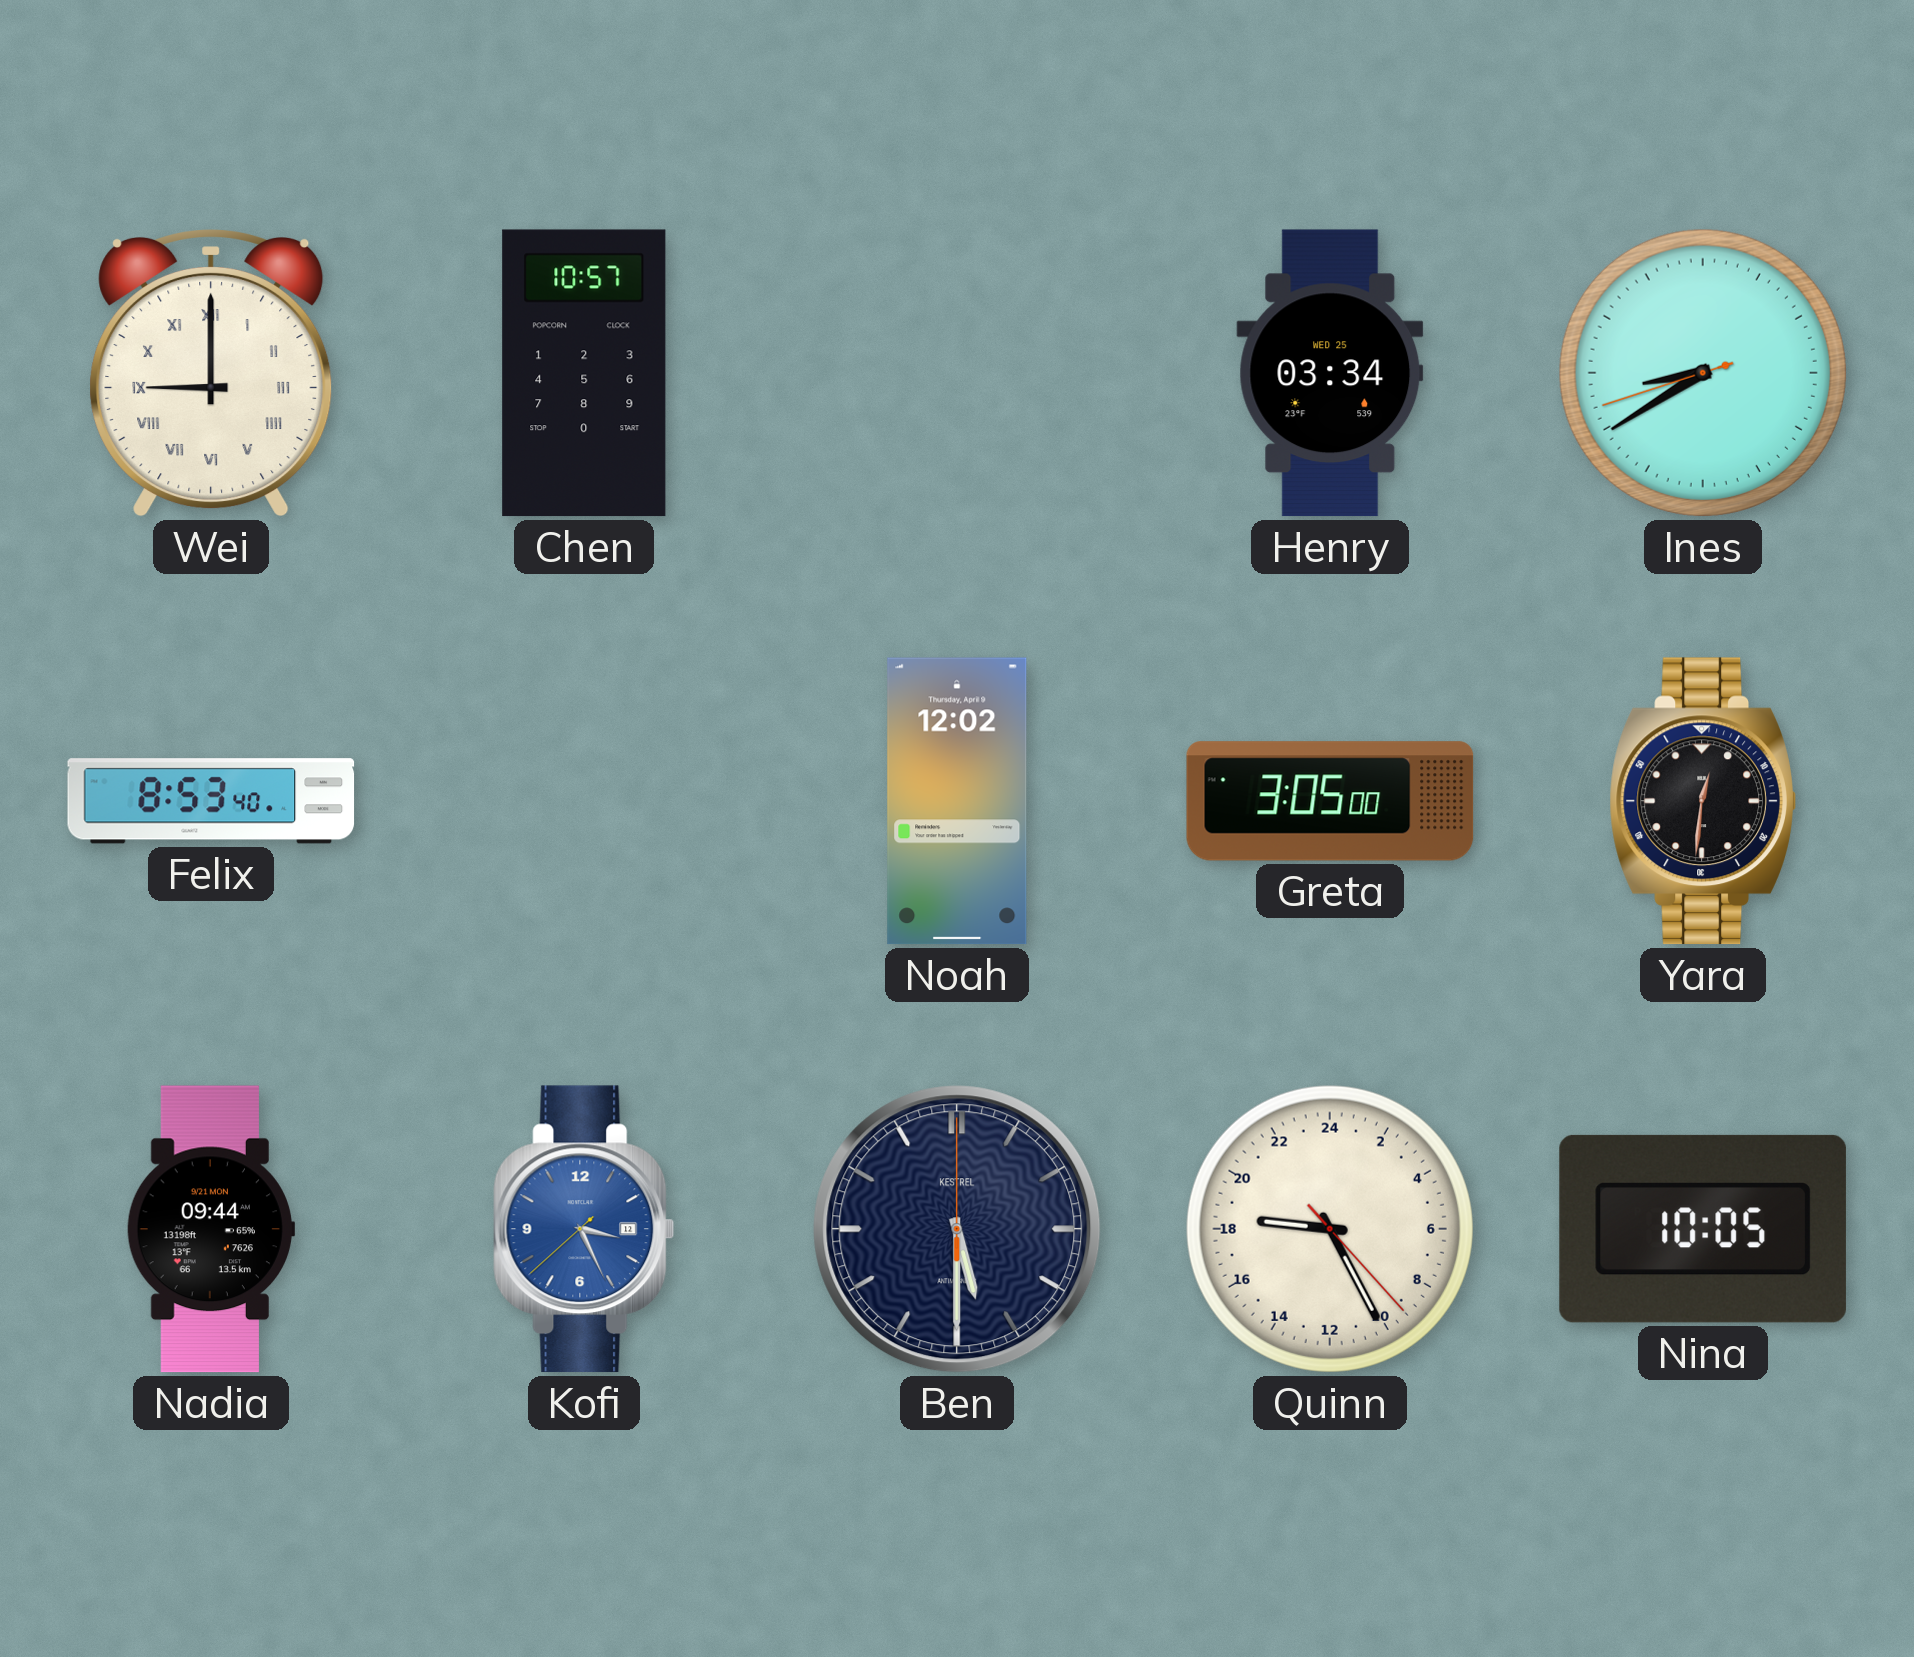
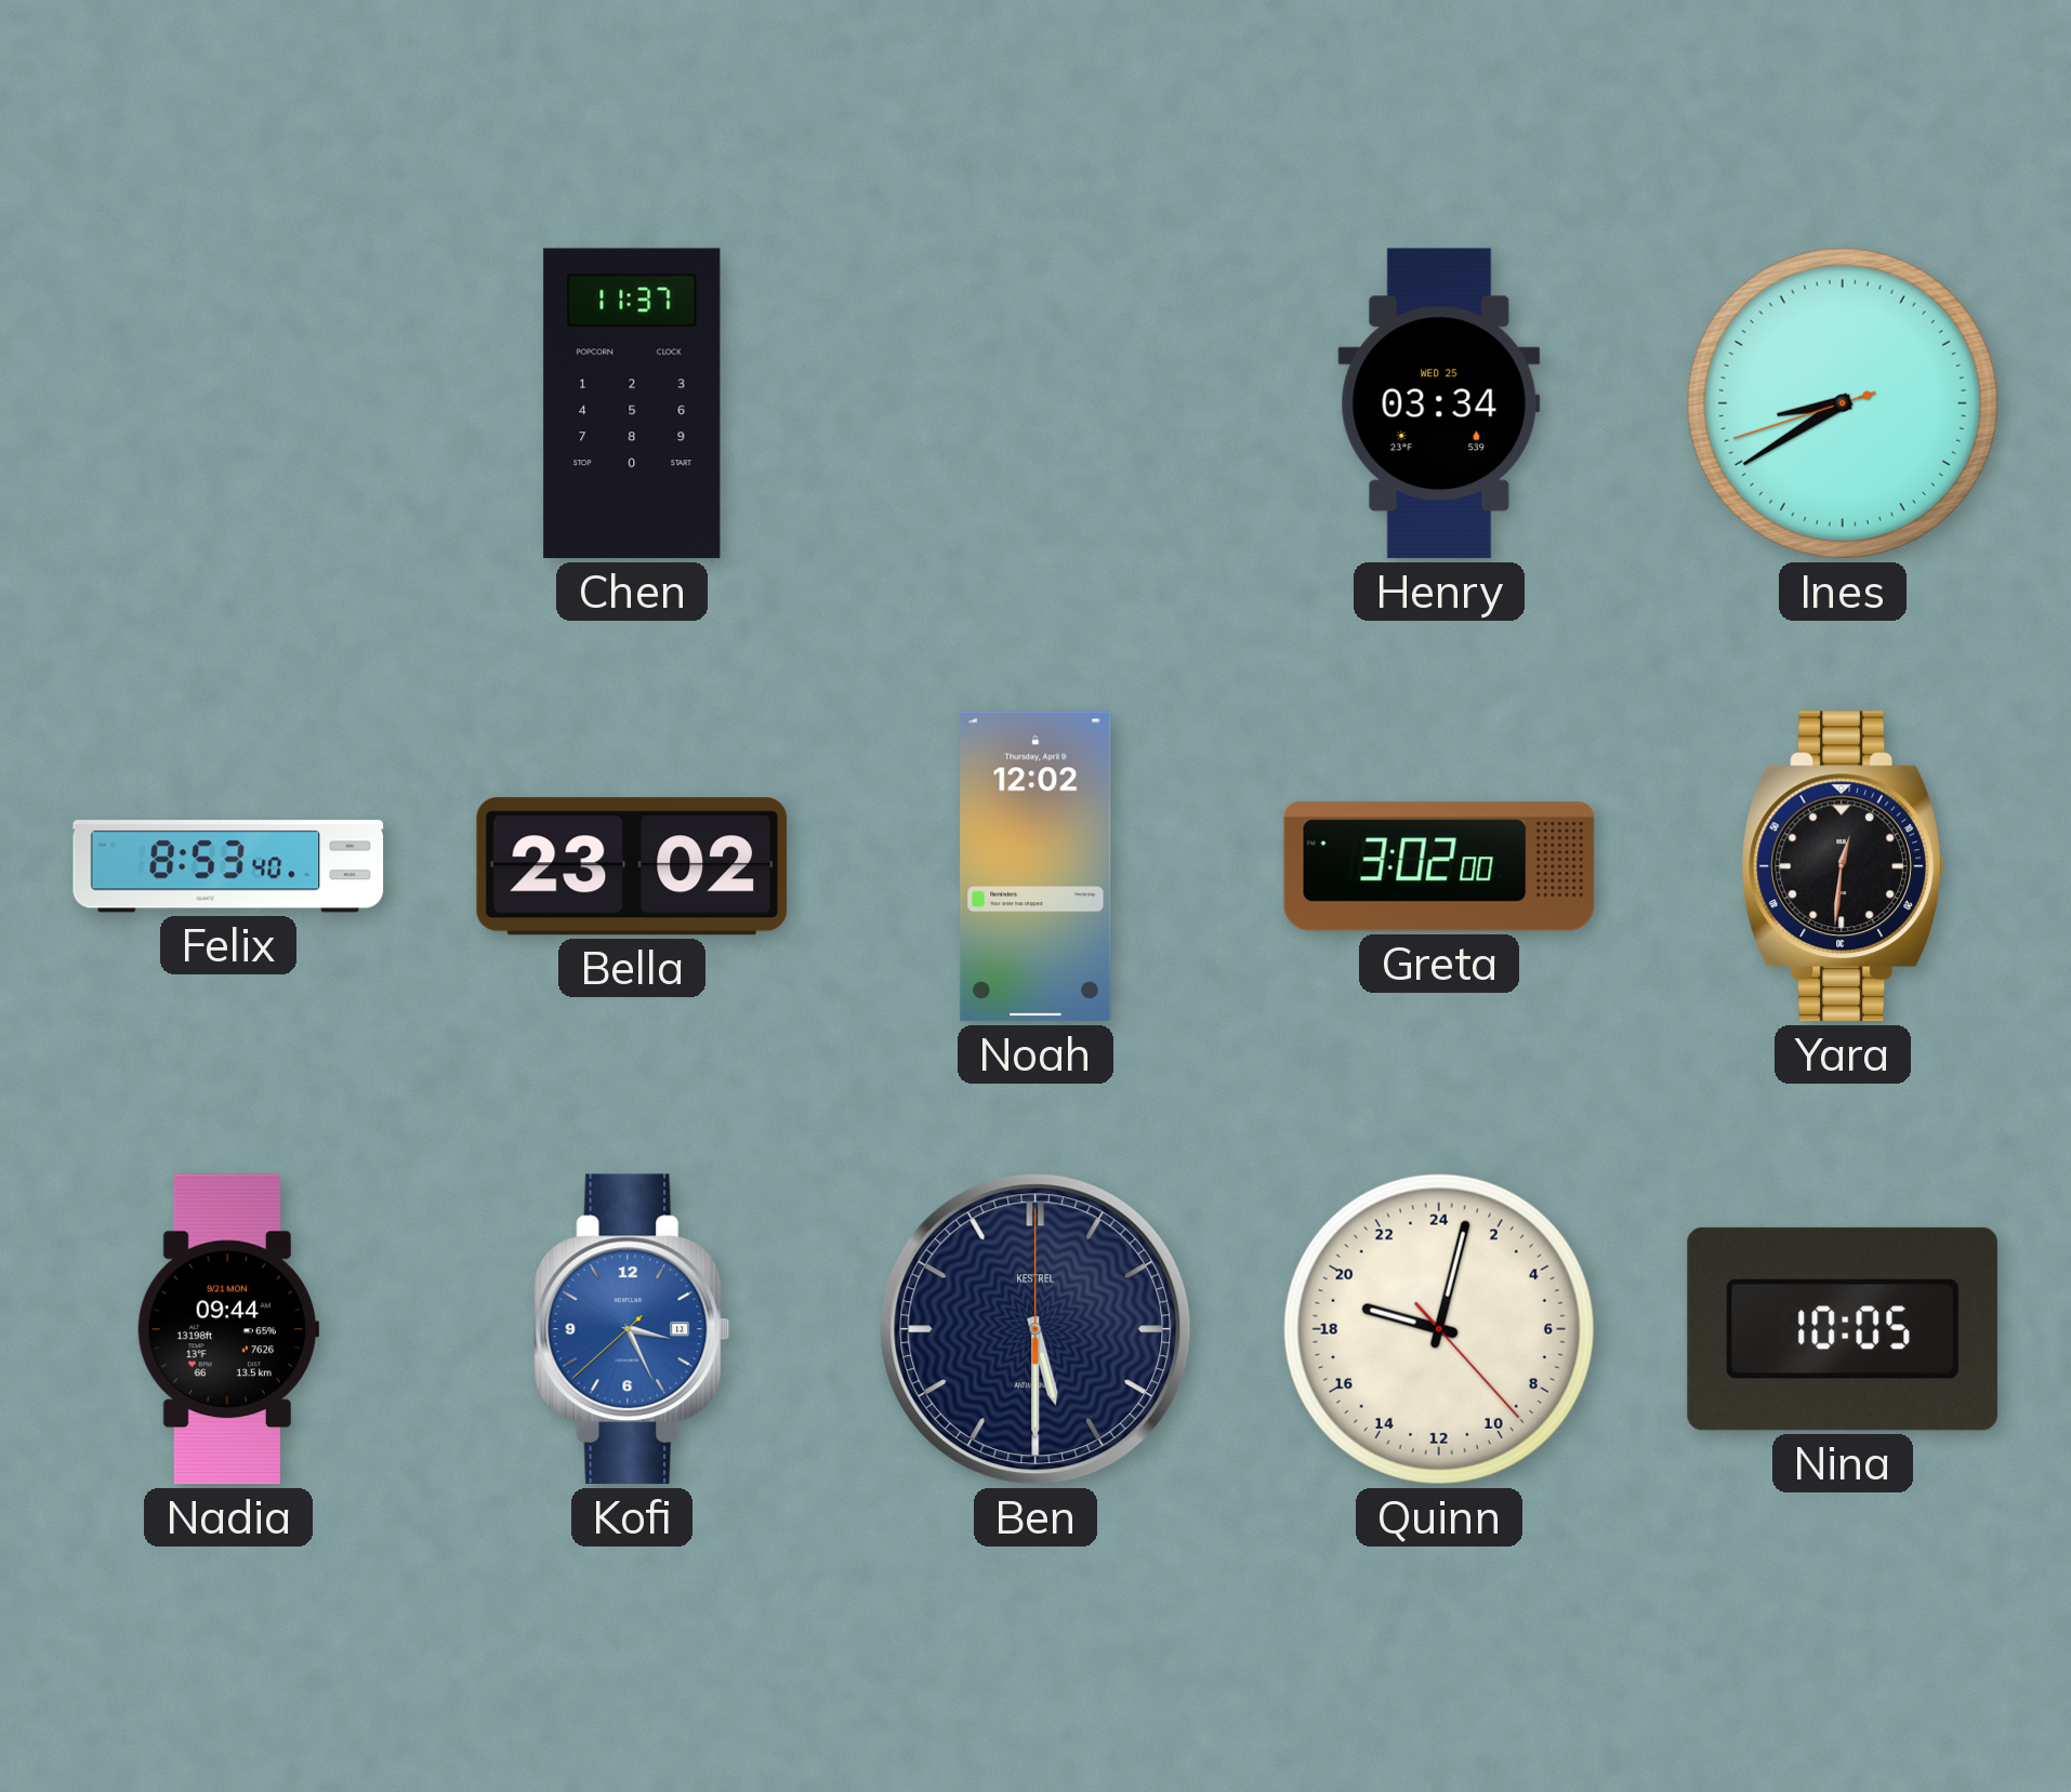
Wei: 9:00 -> none
Chen: 10:57 -> 11:37
Bella: none -> 23:02
Greta: 3:05 -> 3:02
Quinn: 18:25 -> 19:02
